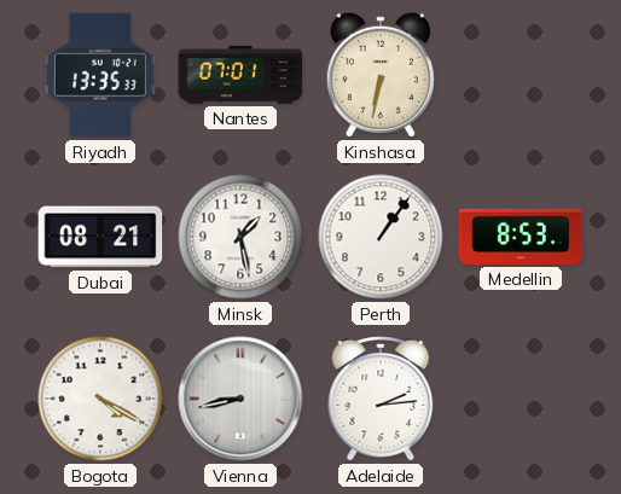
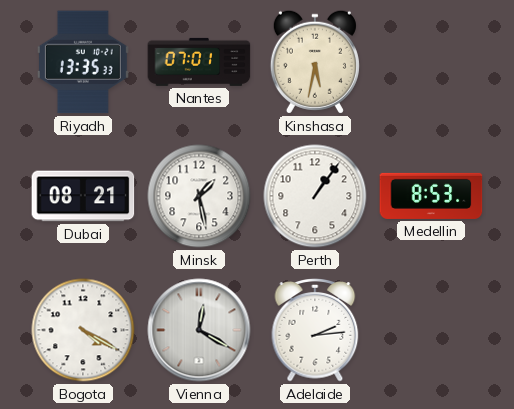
Kinshasa: 6:32 -> 5:32
Vienna: 8:43 -> 12:20
